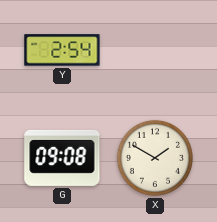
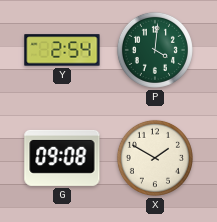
P: none -> 4:01
